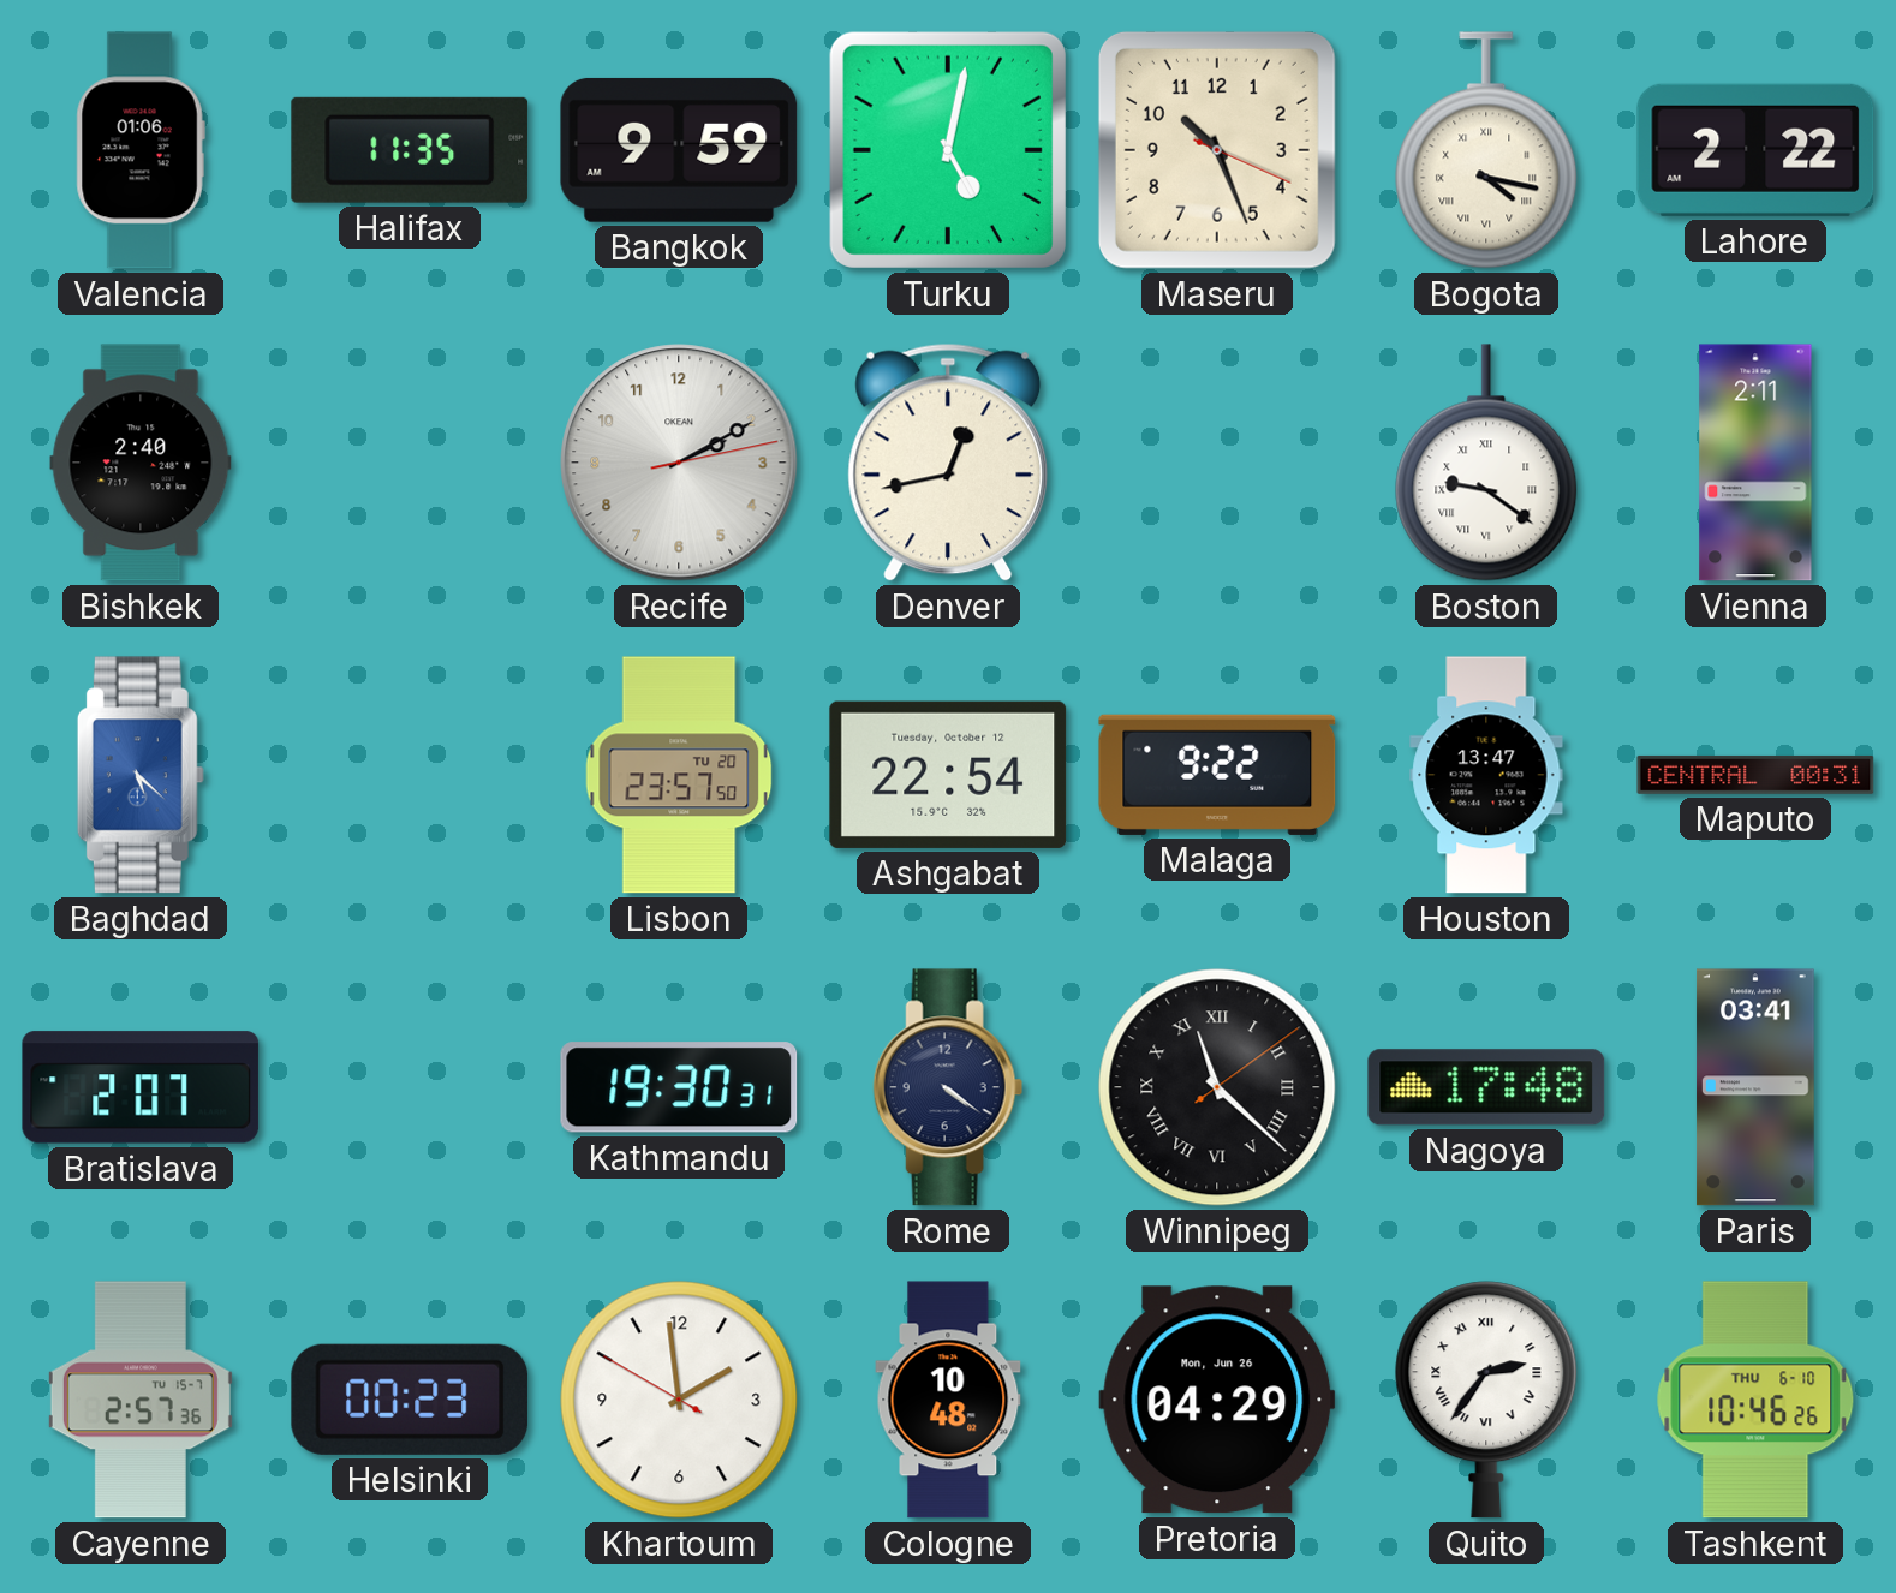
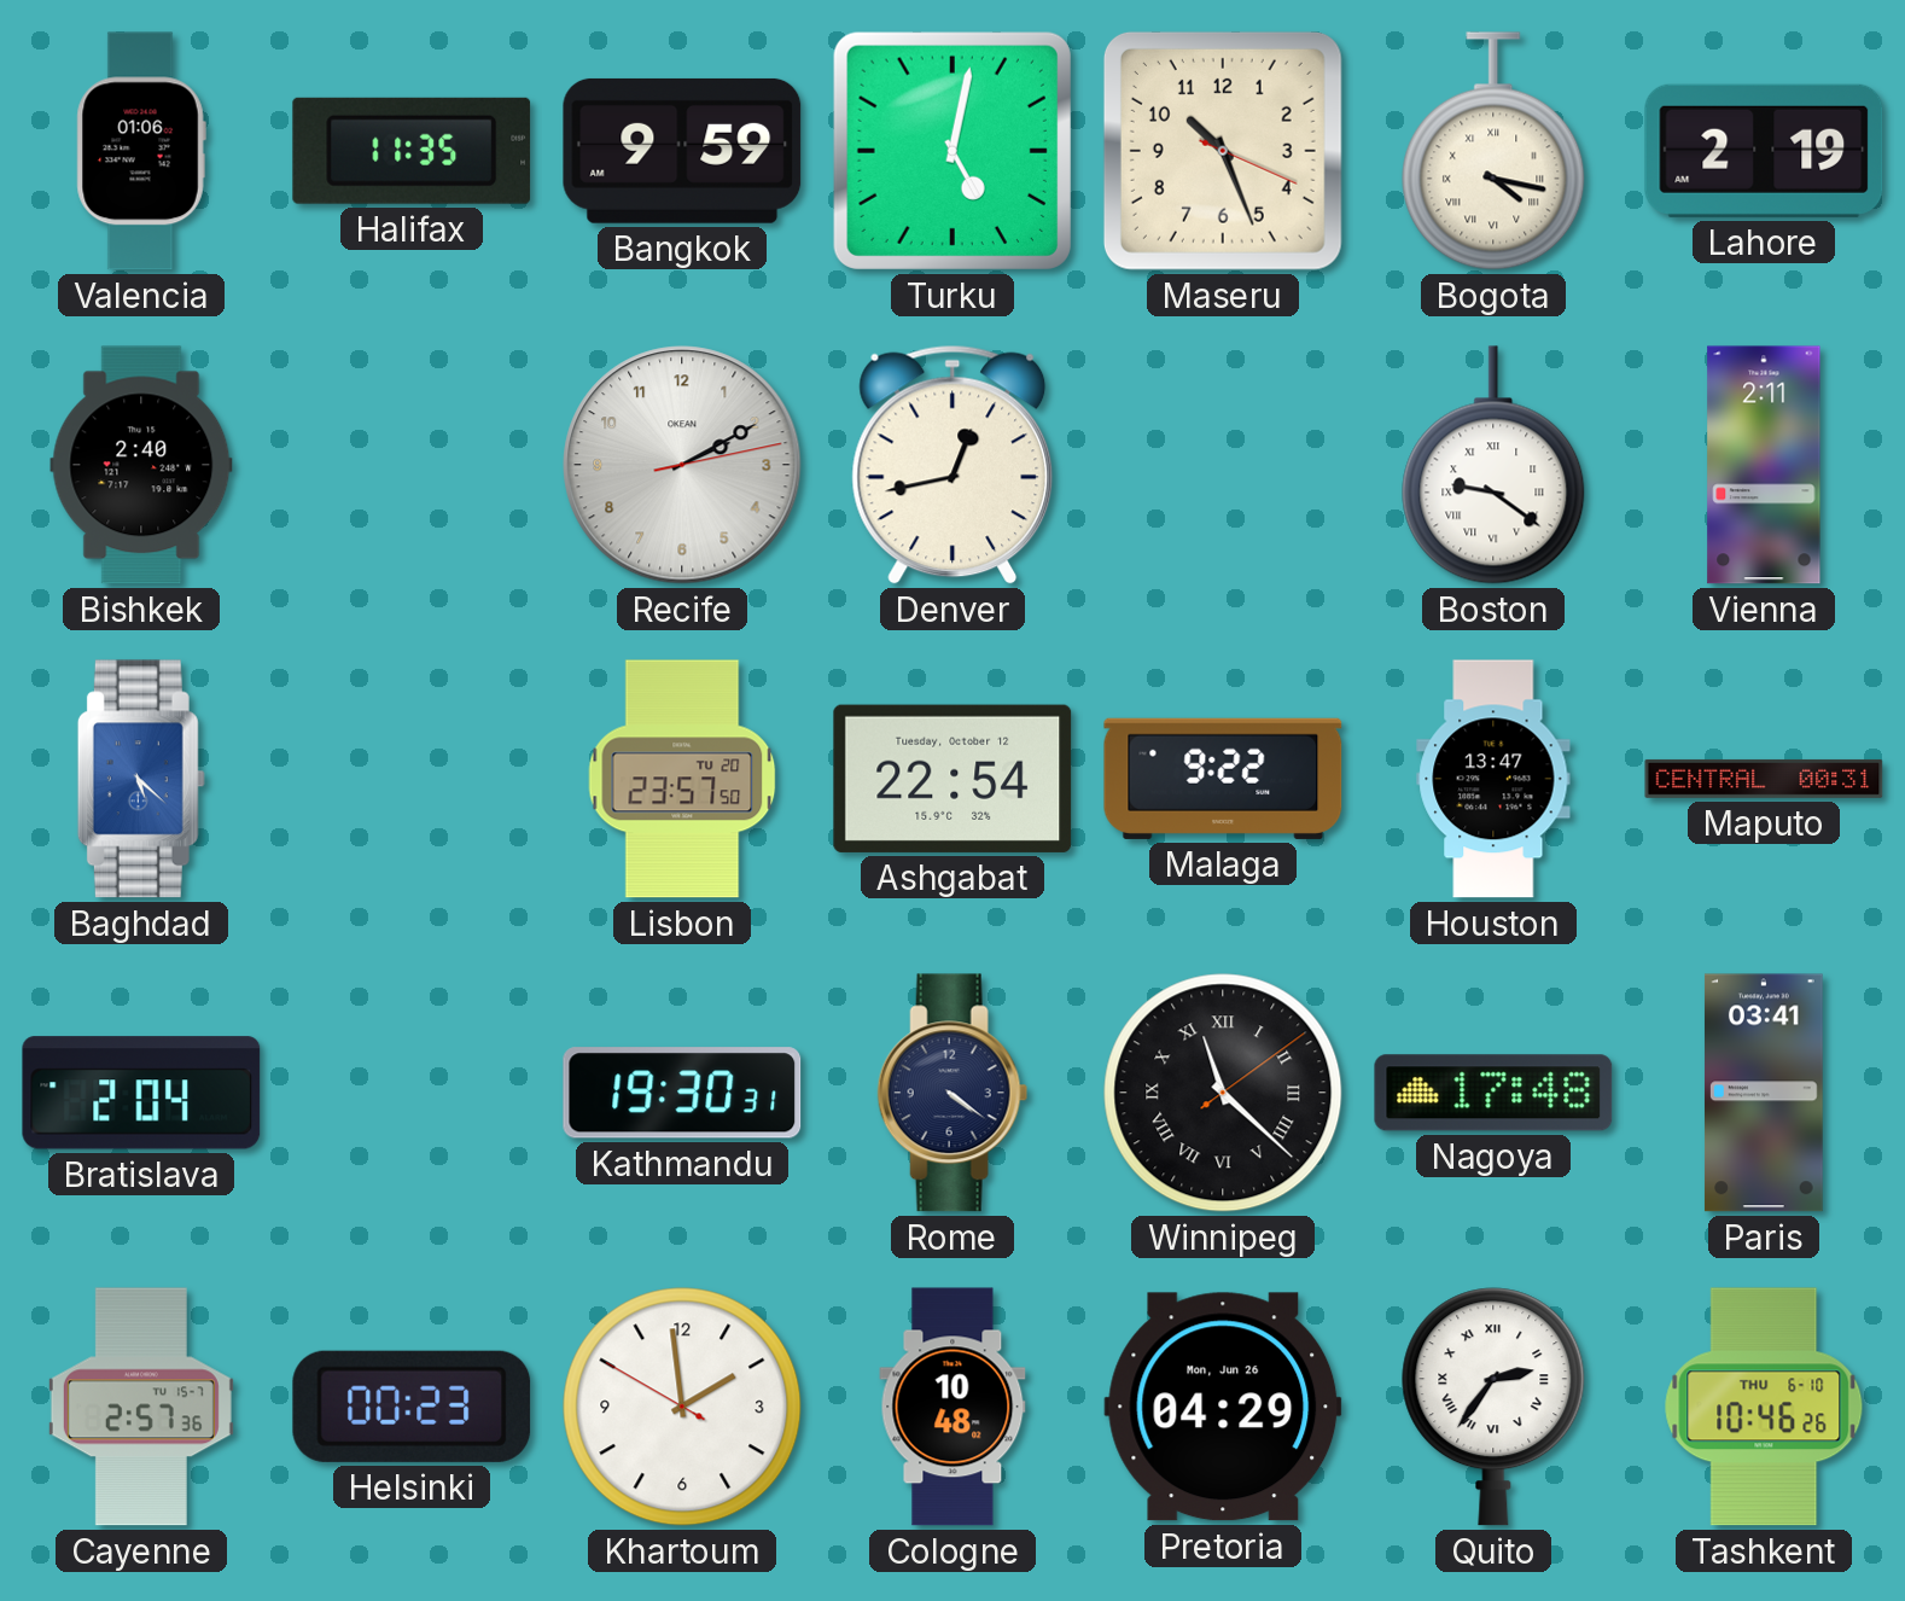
Lahore: 2:22 -> 2:19
Bratislava: 2:07 -> 2:04
